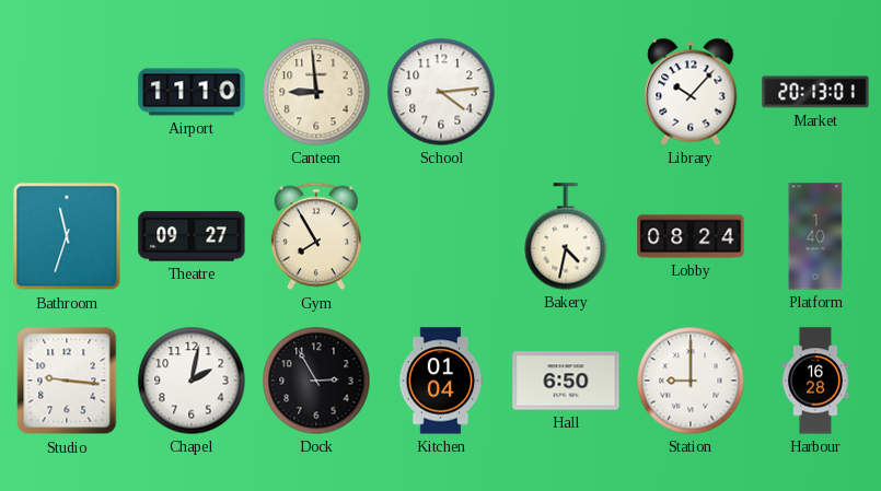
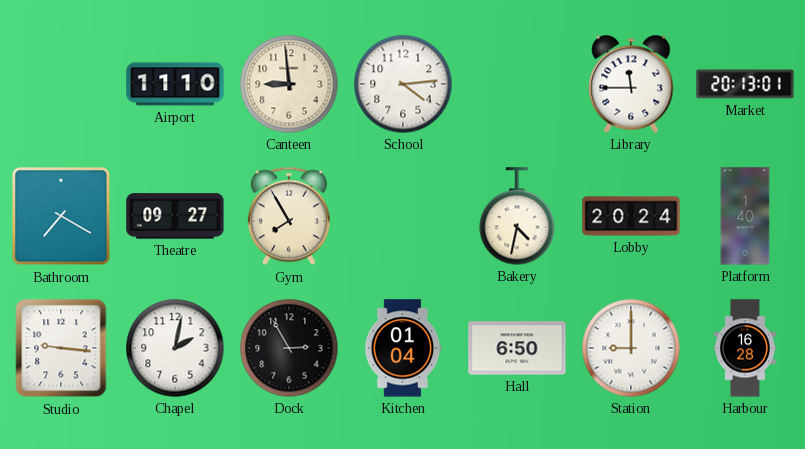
Library: 10:07 -> 11:45
Bathroom: 11:33 -> 7:20
Lobby: 08:24 -> 20:24
